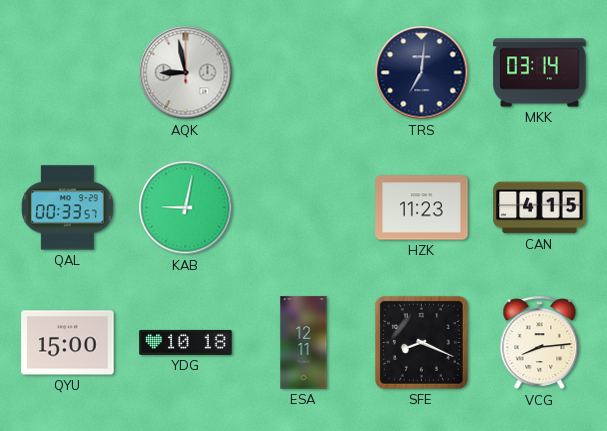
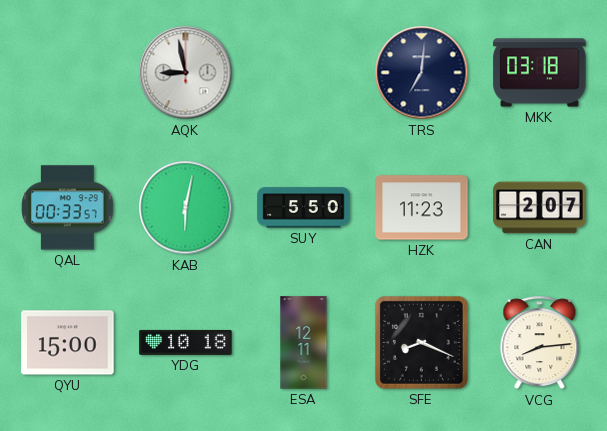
MKK: 03:14 -> 03:18
KAB: 9:02 -> 6:02
SUY: none -> 5:50
CAN: 4:15 -> 2:07
